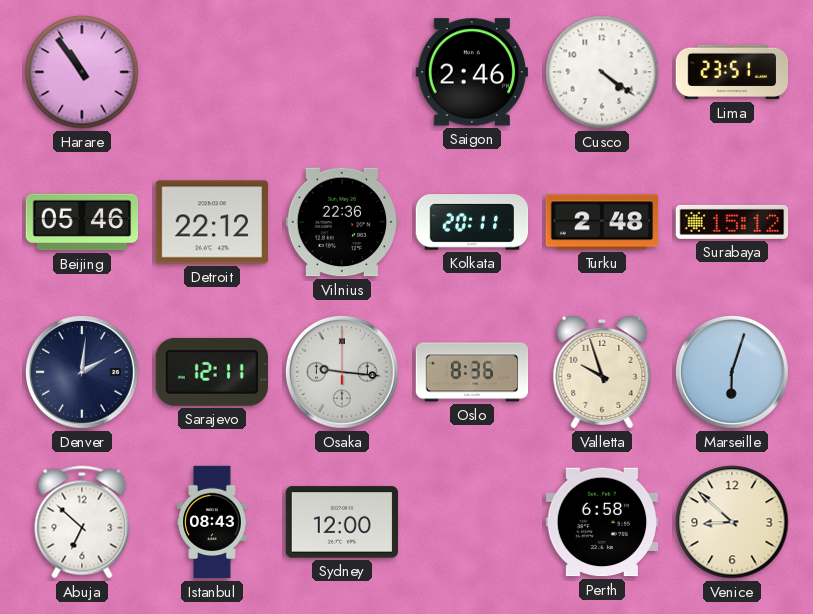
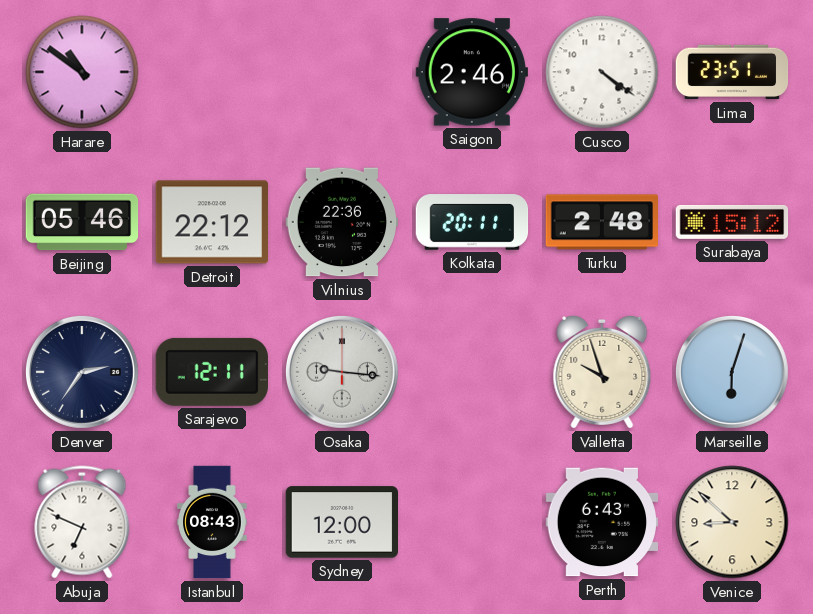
Harare: 10:54 -> 10:51
Denver: 2:01 -> 2:36
Oslo: 8:36 -> none
Abuja: 6:52 -> 6:49
Perth: 6:58 -> 6:43
